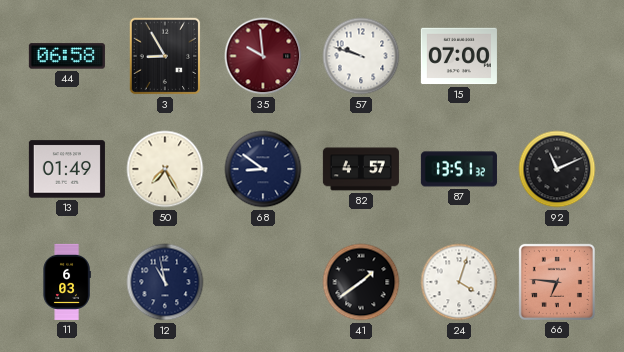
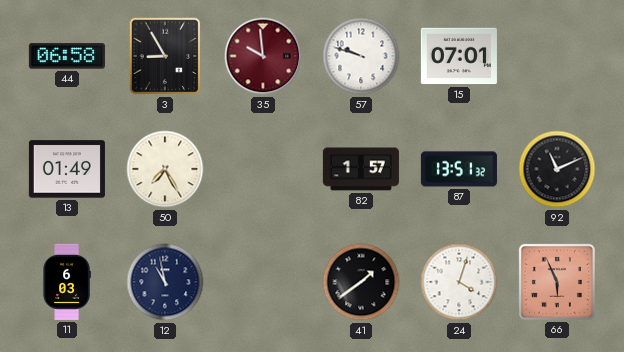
15: 07:00 -> 07:01
68: 8:51 -> none
82: 4:57 -> 1:57
66: 6:46 -> 5:56
